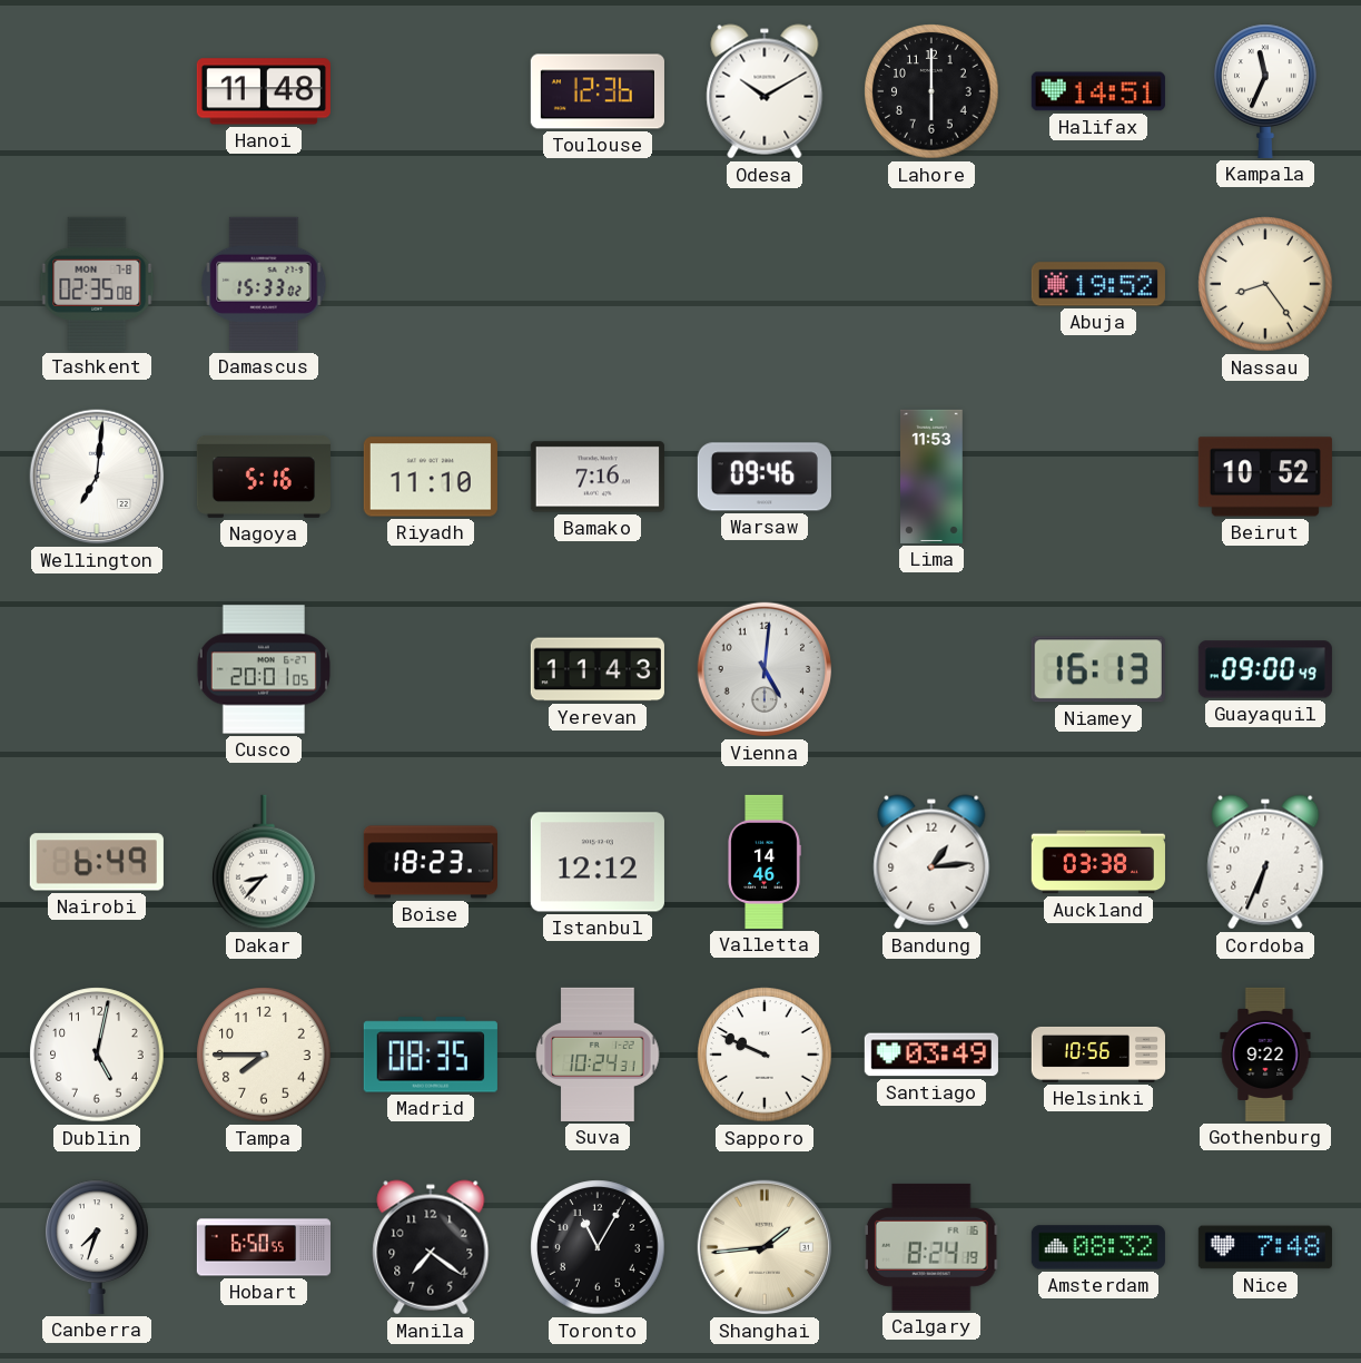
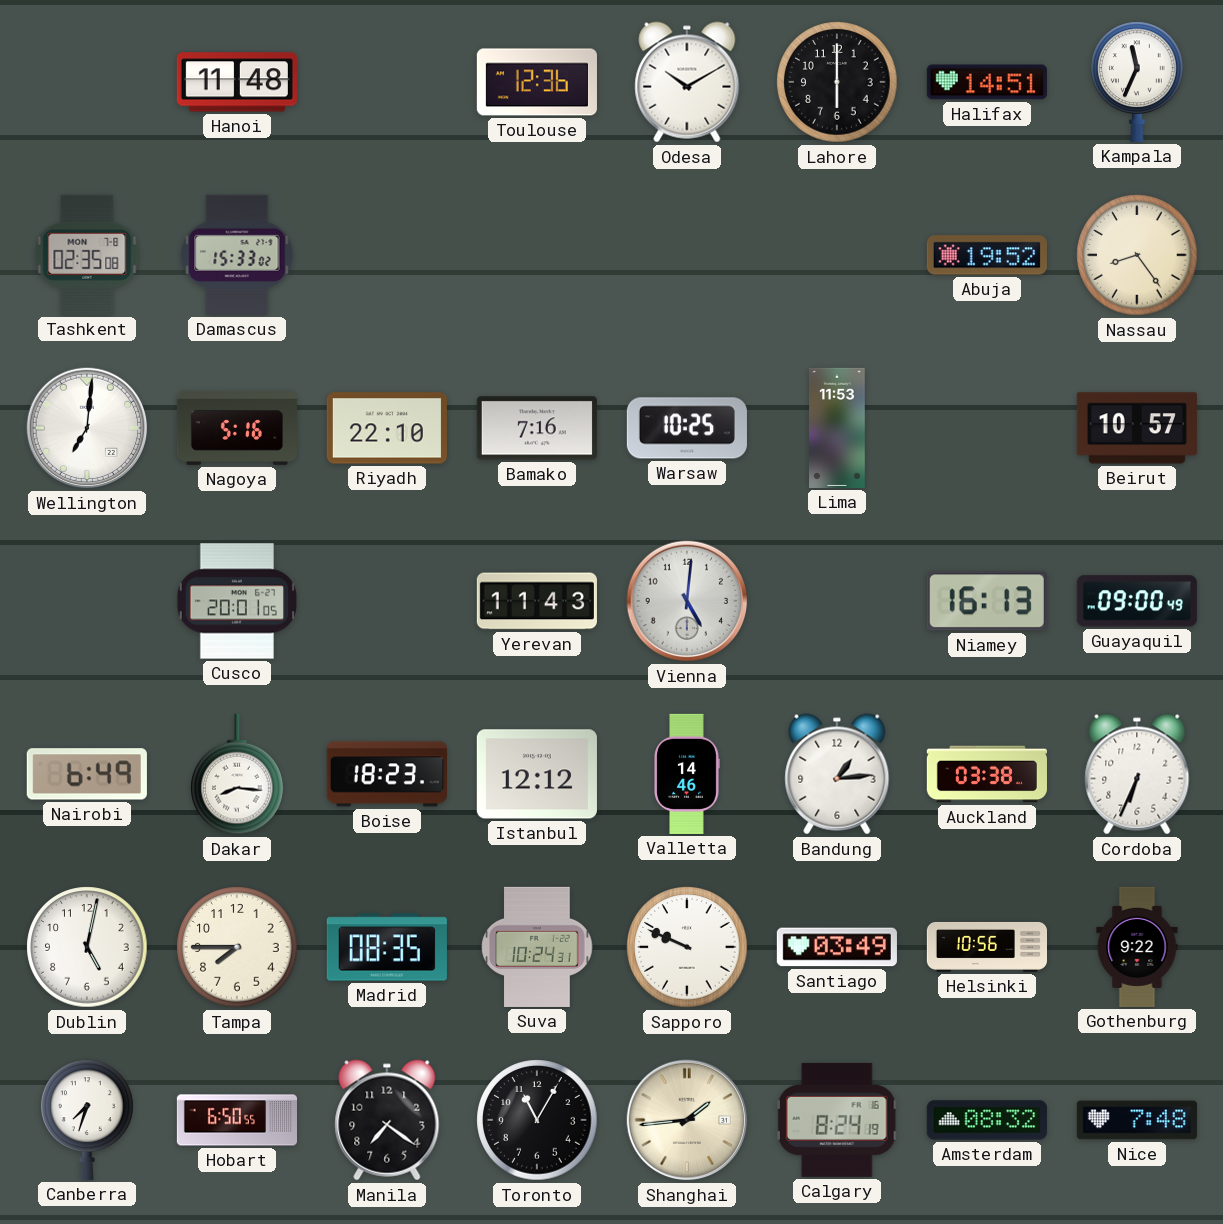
Riyadh: 11:10 -> 22:10
Warsaw: 09:46 -> 10:25
Beirut: 10:52 -> 10:57
Dakar: 8:37 -> 8:16
